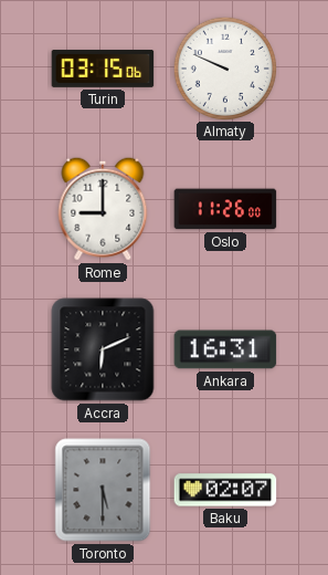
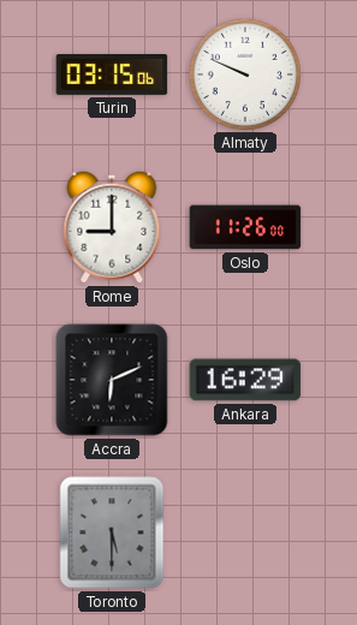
Ankara: 16:31 -> 16:29
Baku: 02:07 -> none
